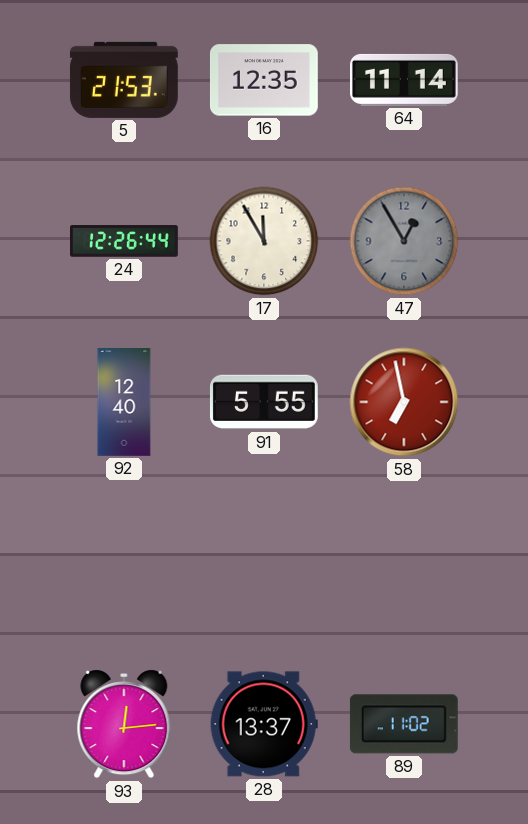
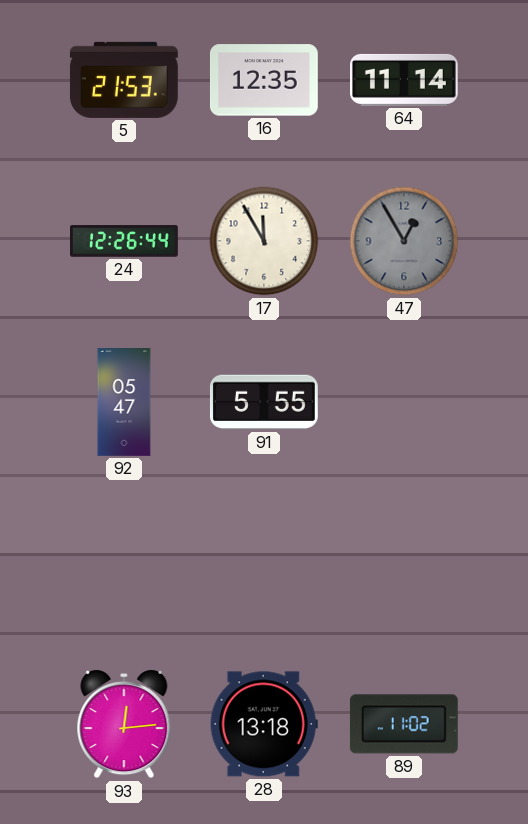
92: 12:40 -> 05:47
58: 6:58 -> none
28: 13:37 -> 13:18
